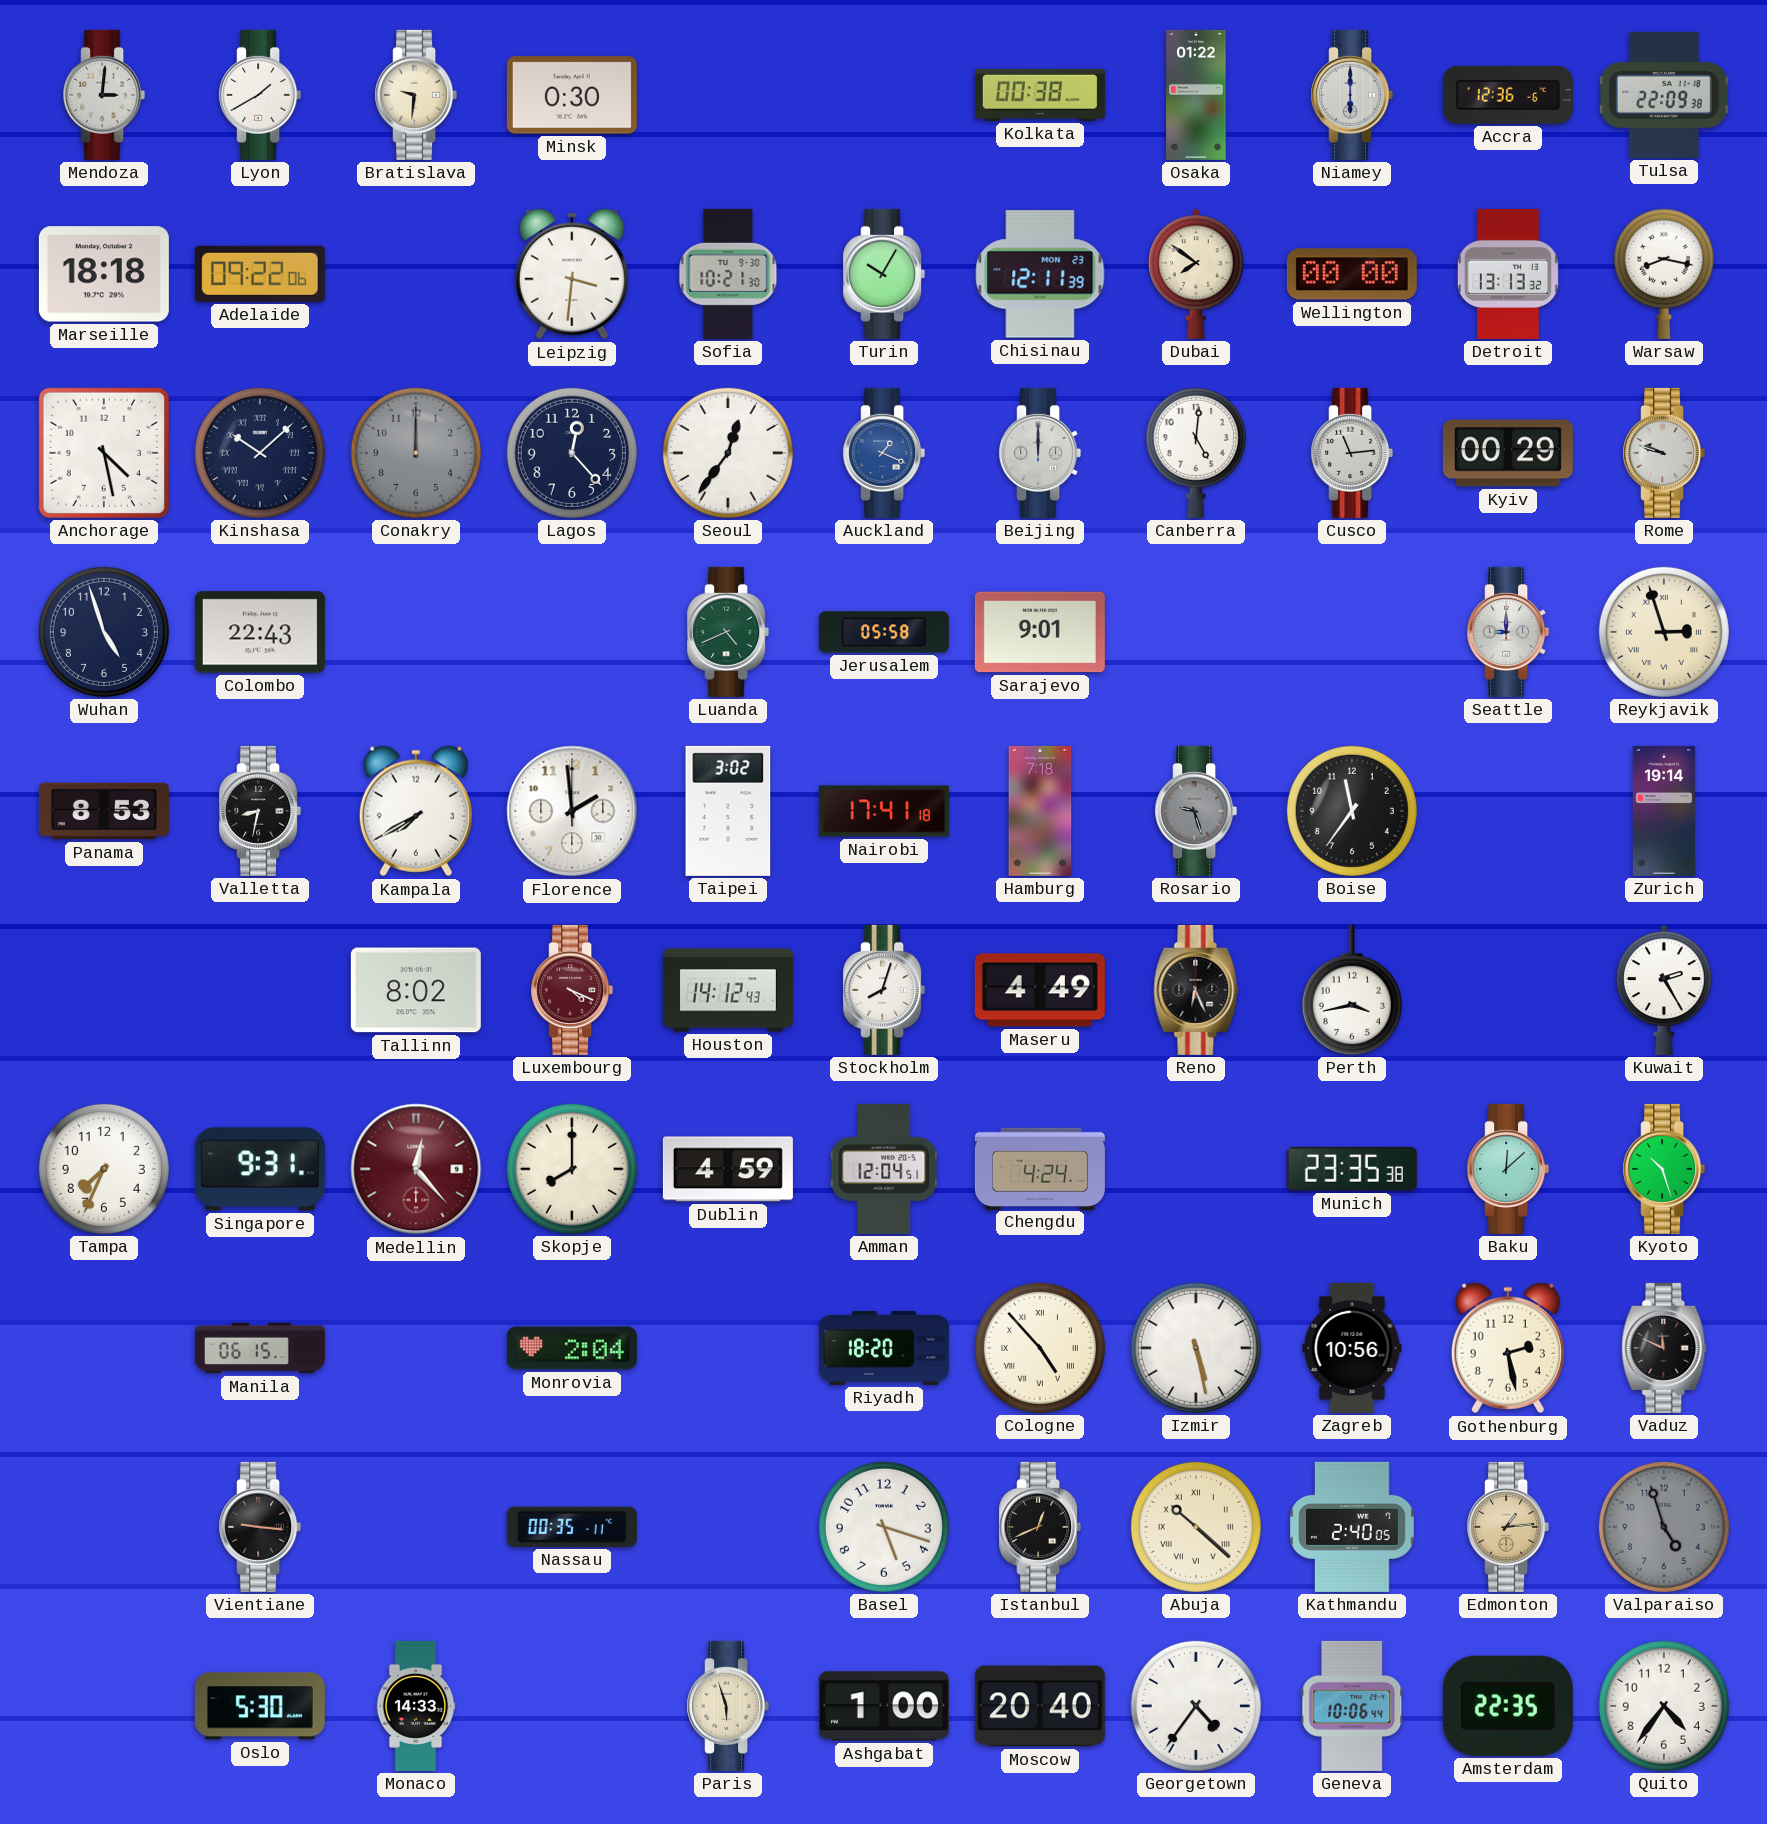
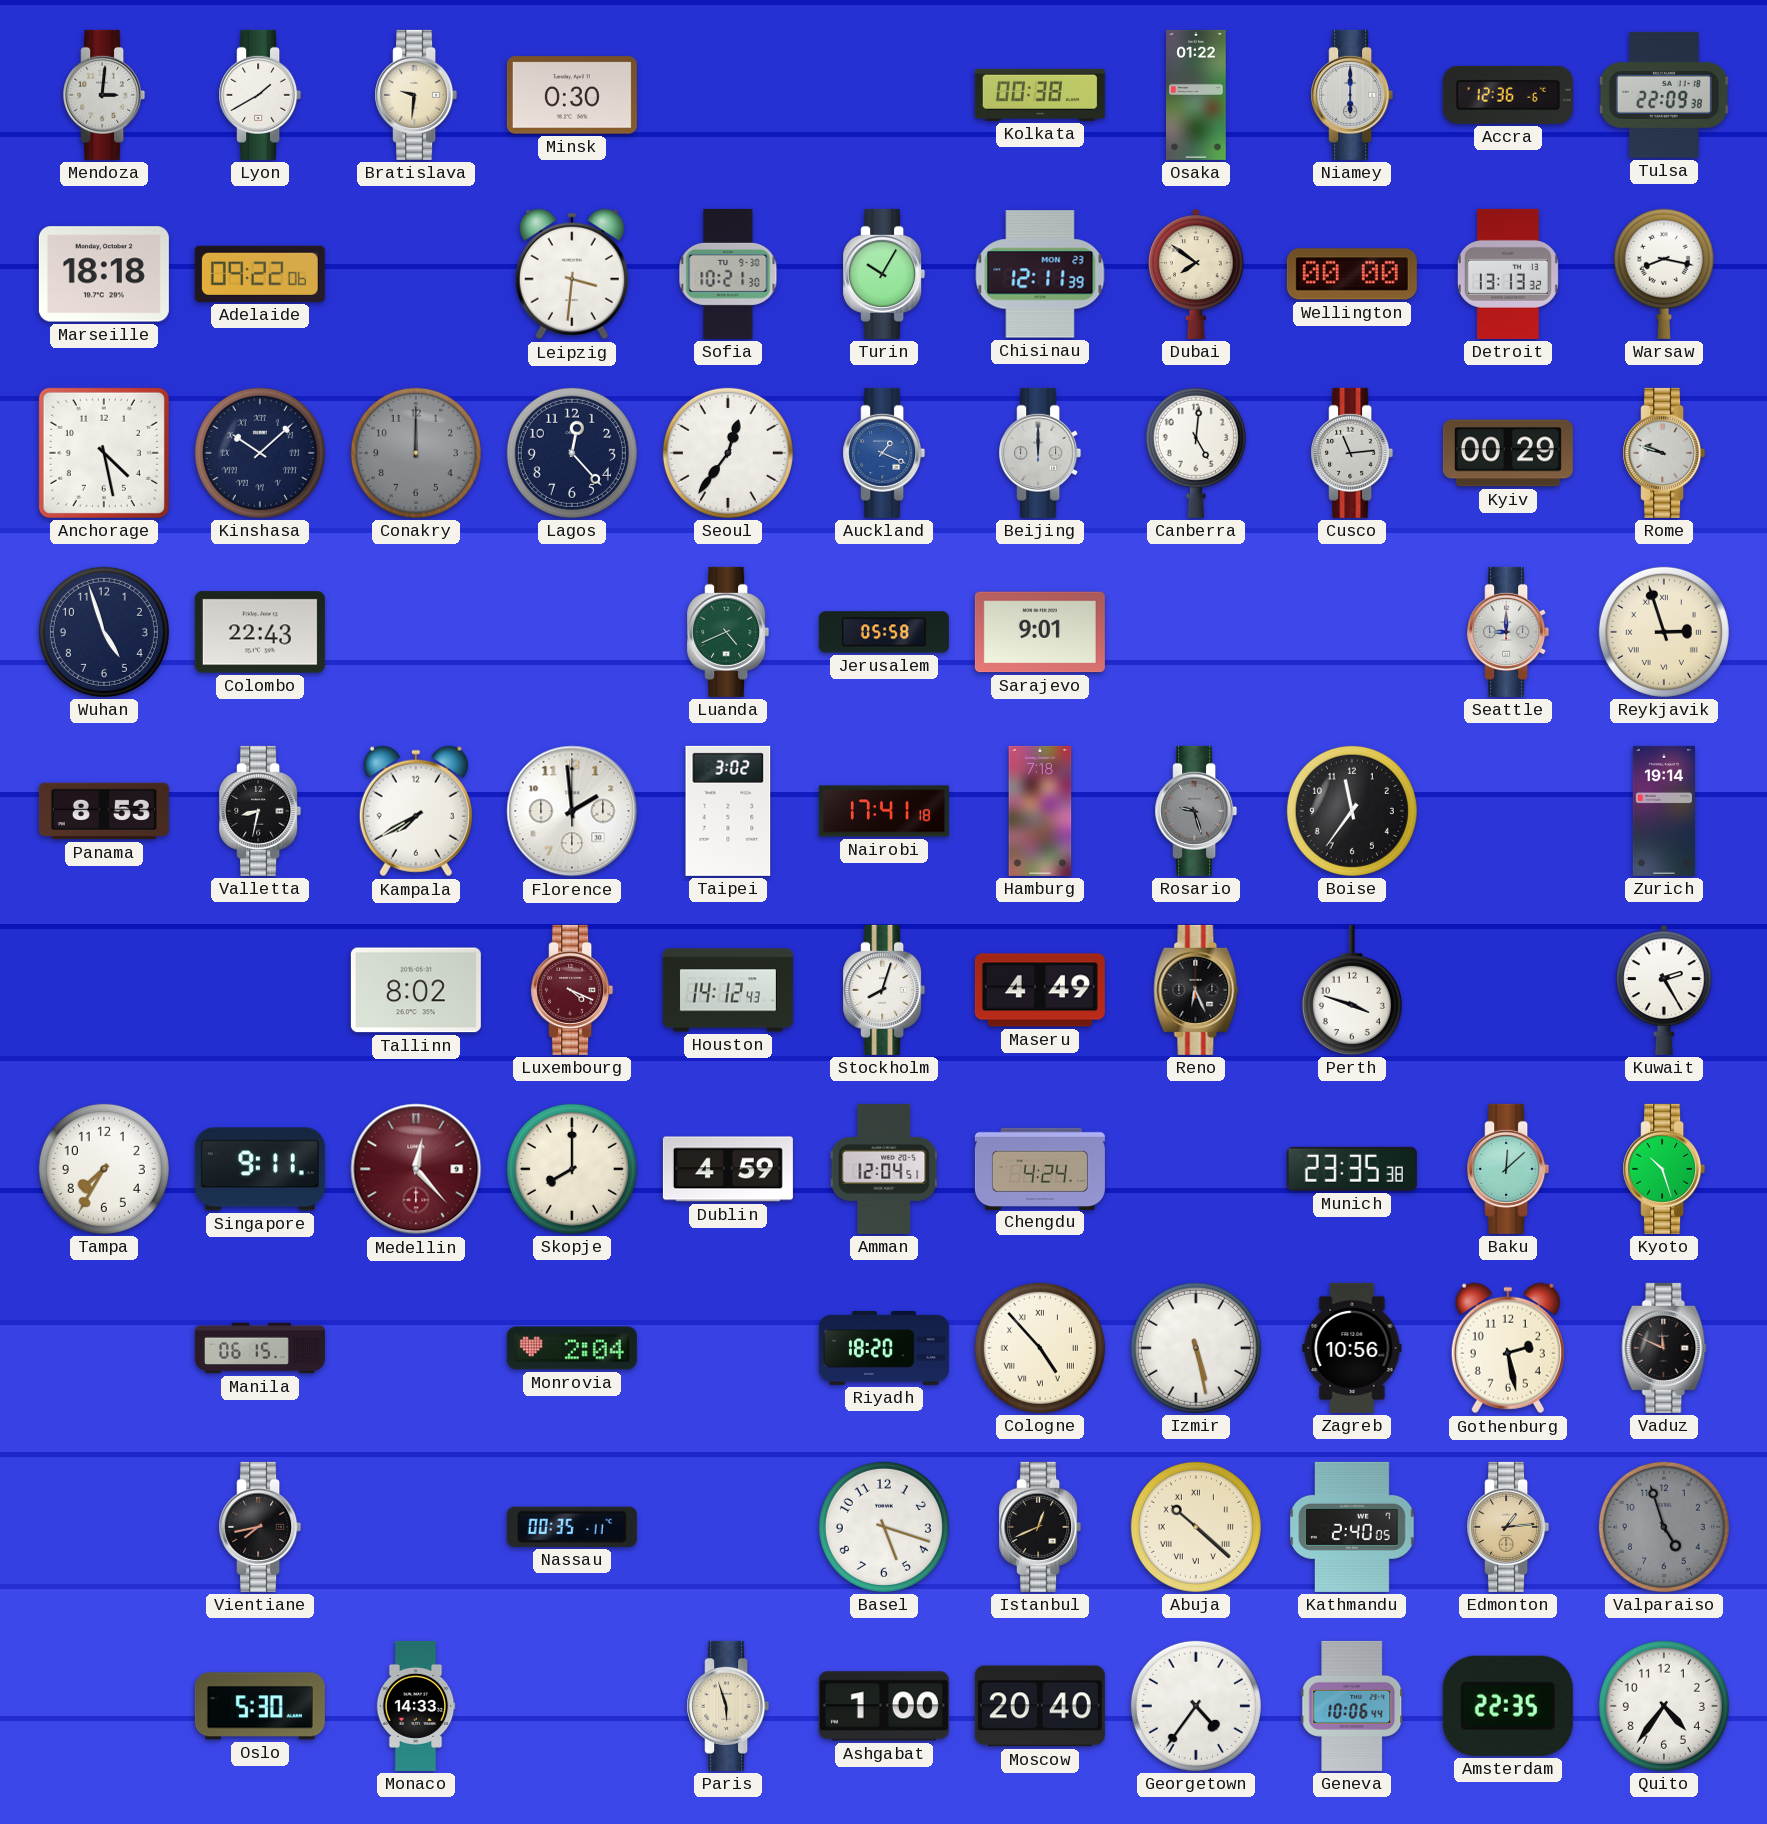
Perth: 3:43 -> 3:48
Tampa: 7:34 -> 7:35
Singapore: 9:31 -> 9:11
Vientiane: 9:16 -> 7:43
